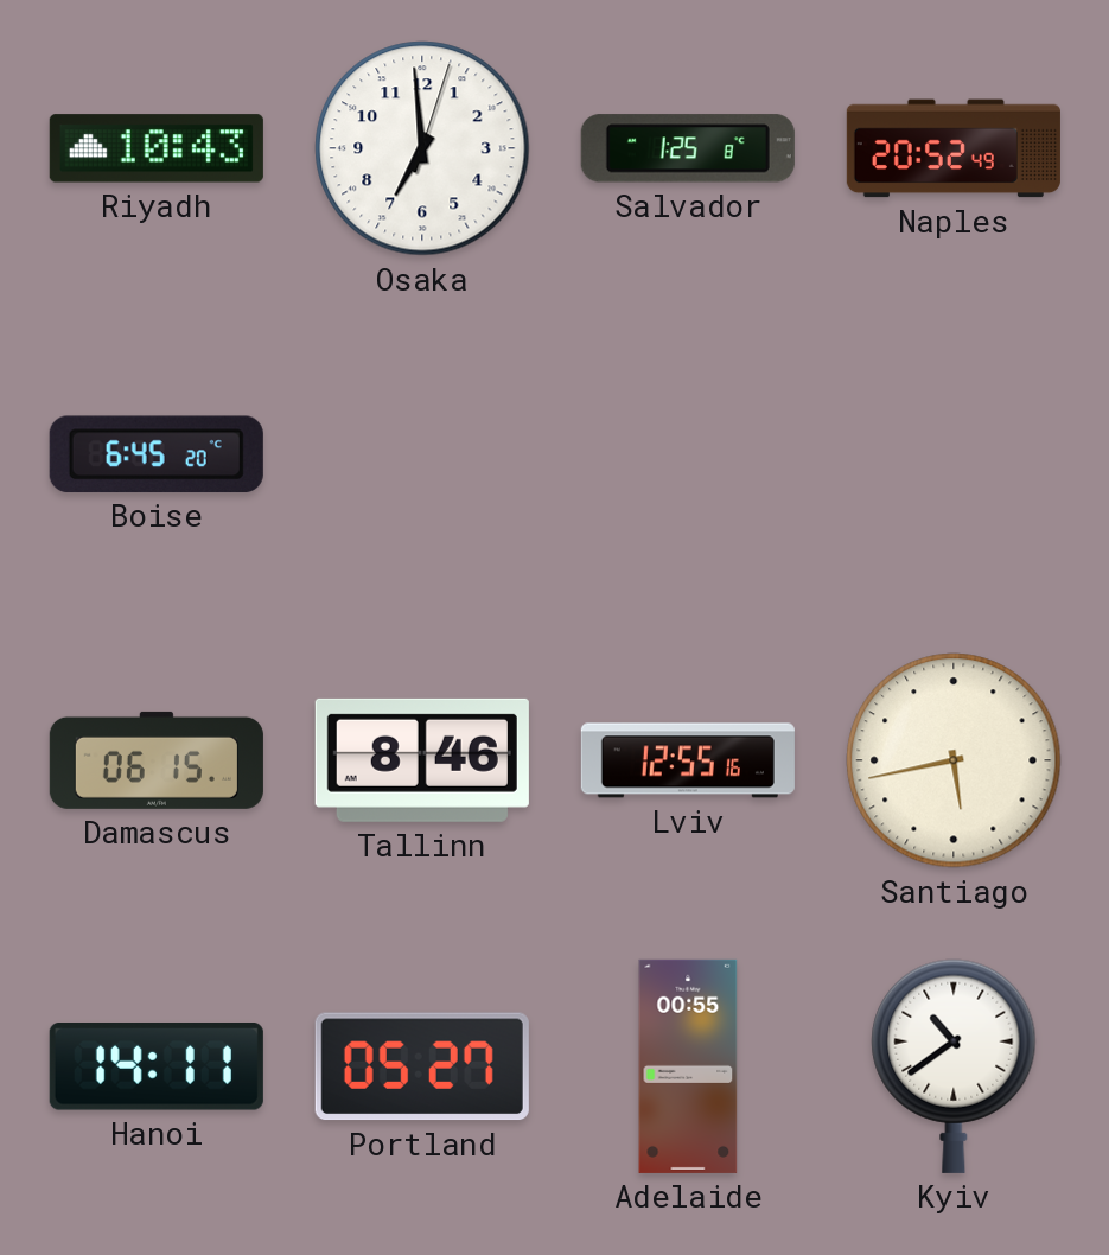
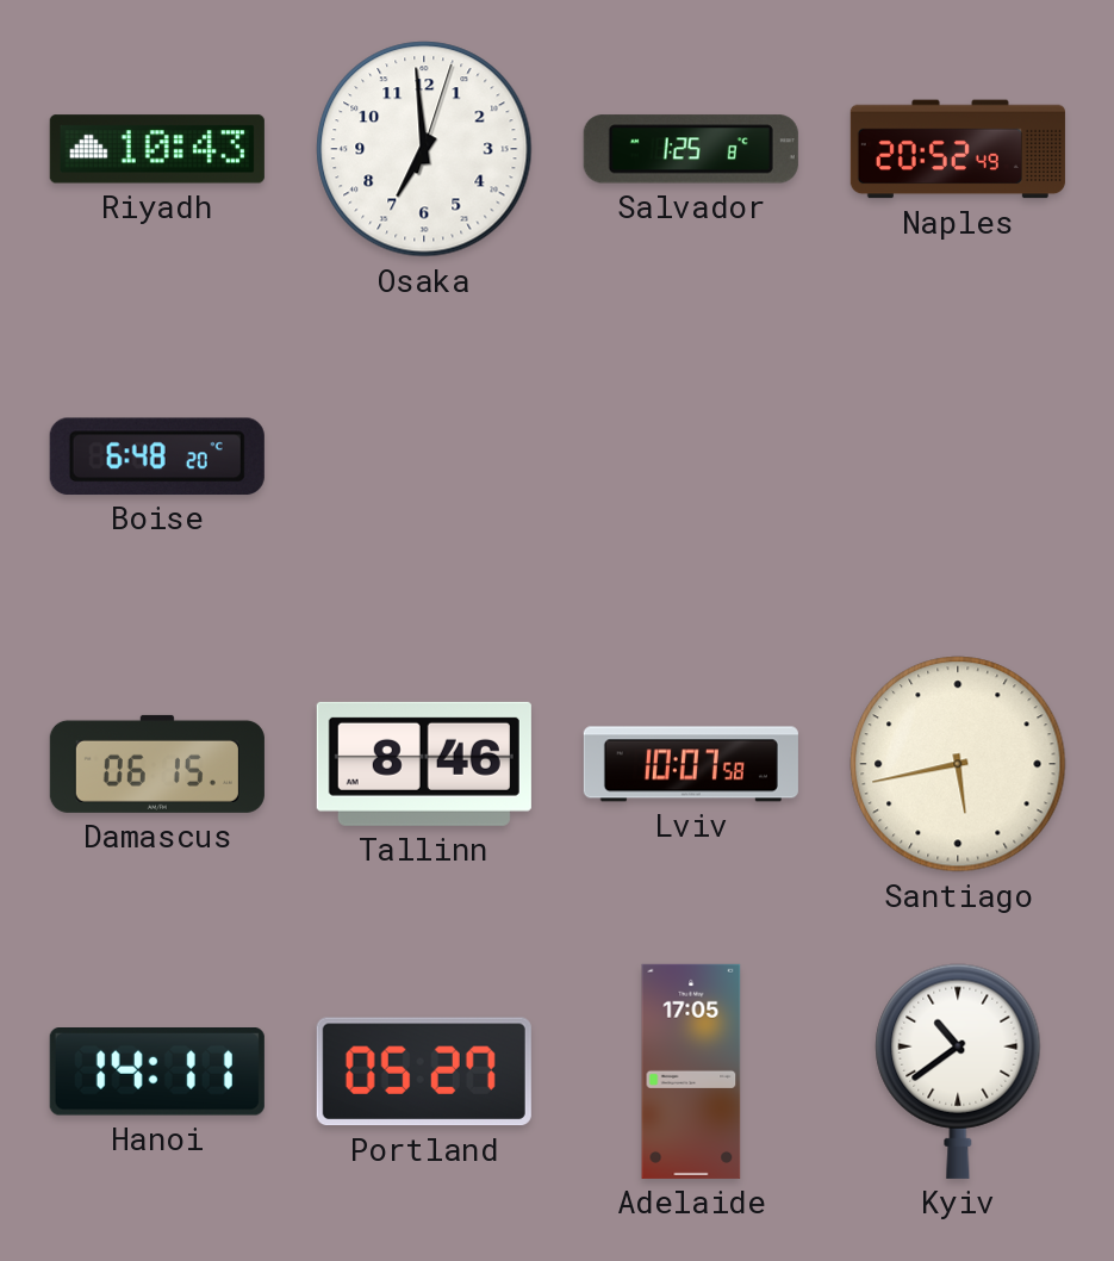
Boise: 6:45 -> 6:48
Lviv: 12:55 -> 10:07
Adelaide: 00:55 -> 17:05
